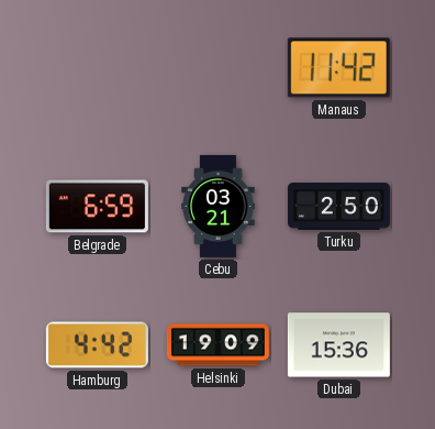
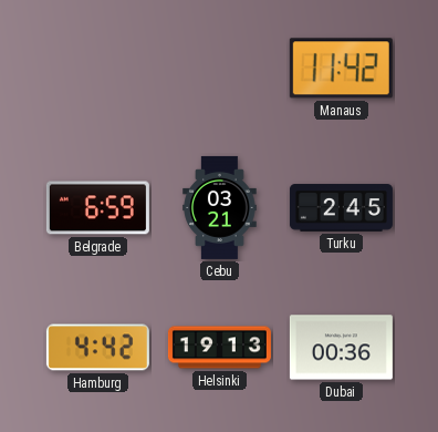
Turku: 2:50 -> 2:45
Helsinki: 19:09 -> 19:13
Dubai: 15:36 -> 00:36
